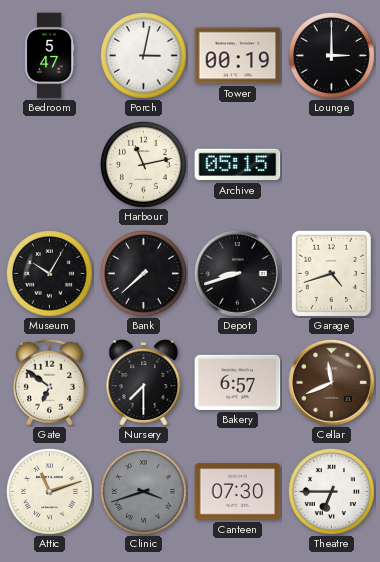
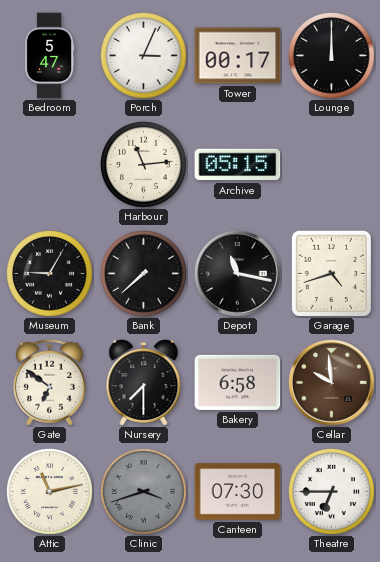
Porch: 3:02 -> 3:04
Tower: 00:19 -> 00:17
Lounge: 3:00 -> 12:00
Harbour: 11:13 -> 11:14
Museum: 10:05 -> 9:05
Depot: 8:42 -> 11:17
Bakery: 6:57 -> 6:58
Cellar: 11:41 -> 9:59
Attic: 11:12 -> 11:13
